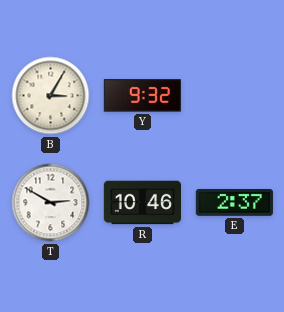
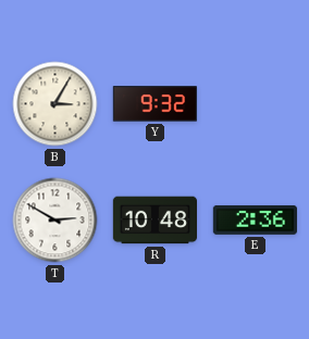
R: 10:46 -> 10:48
E: 2:37 -> 2:36
